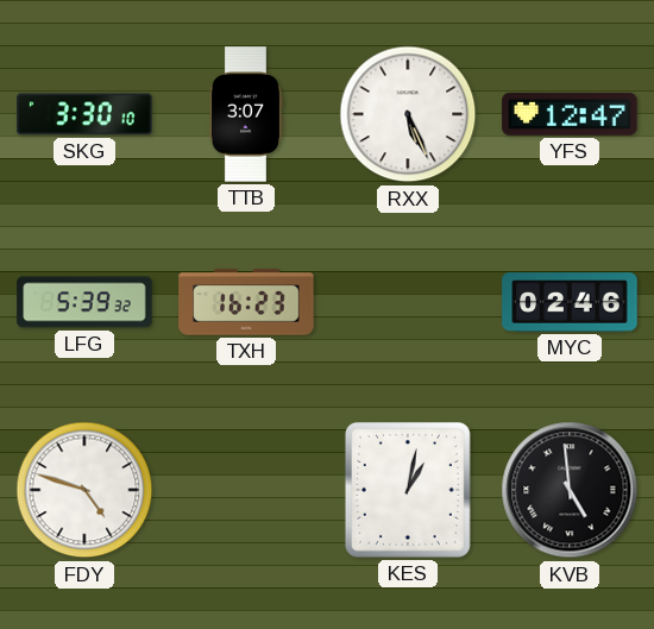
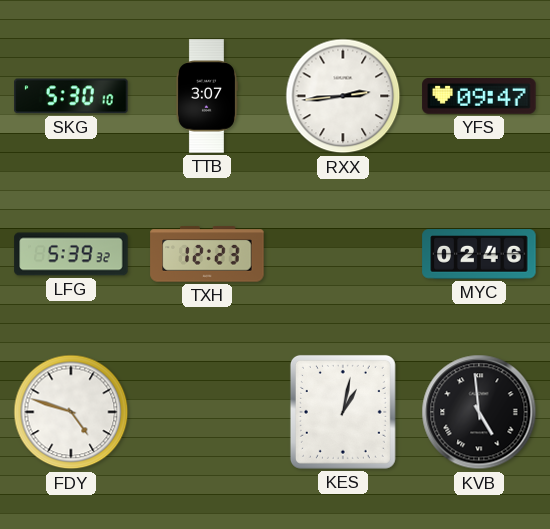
SKG: 3:30 -> 5:30
RXX: 5:26 -> 2:44
YFS: 12:47 -> 09:47
TXH: 16:23 -> 12:23
